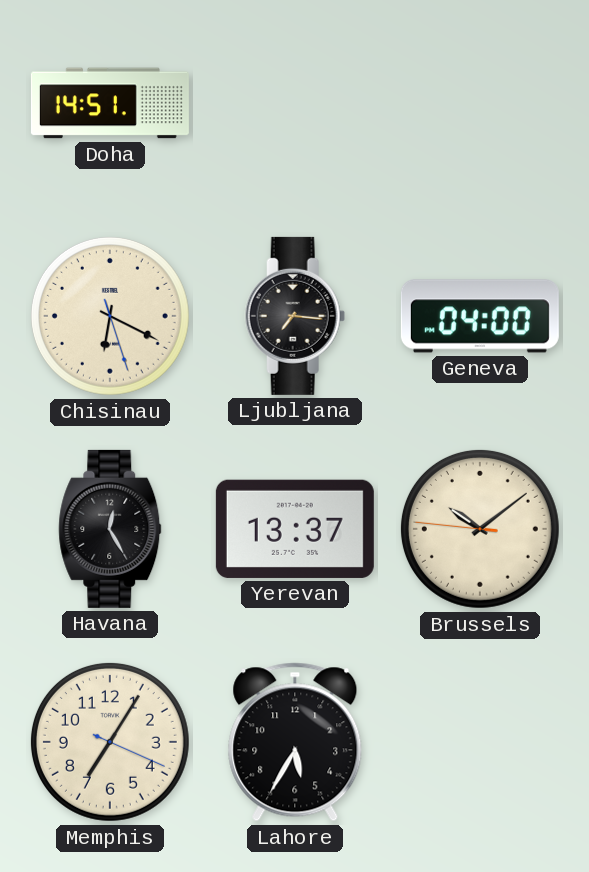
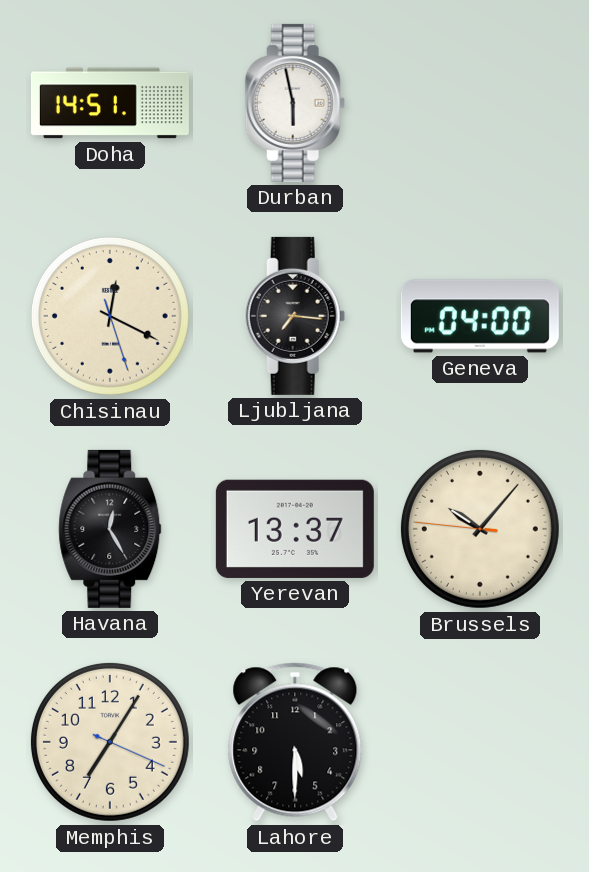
Durban: none -> 5:58
Chisinau: 6:19 -> 12:19
Brussels: 10:08 -> 10:06
Lahore: 5:35 -> 5:30
